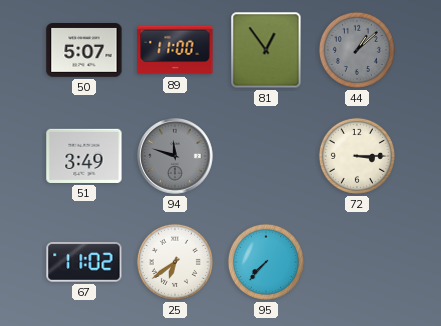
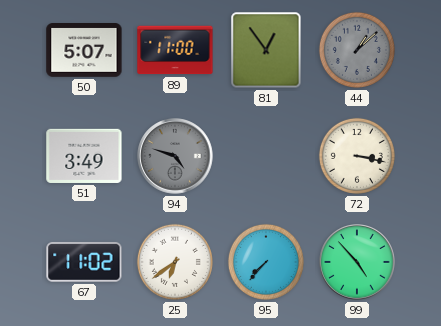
94: 11:48 -> 4:48
72: 3:15 -> 3:17
99: none -> 4:53
